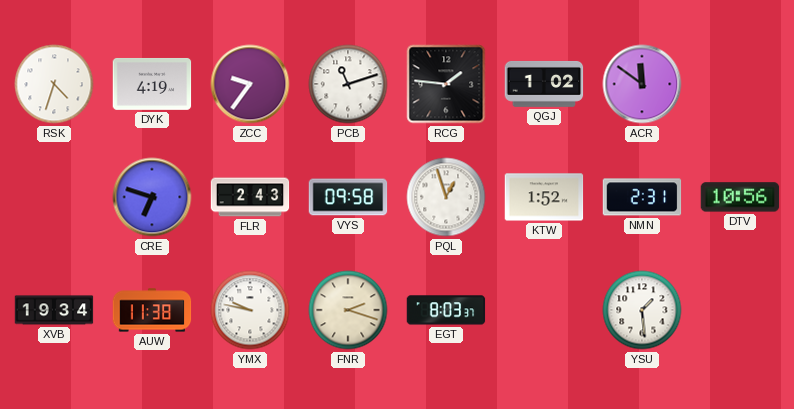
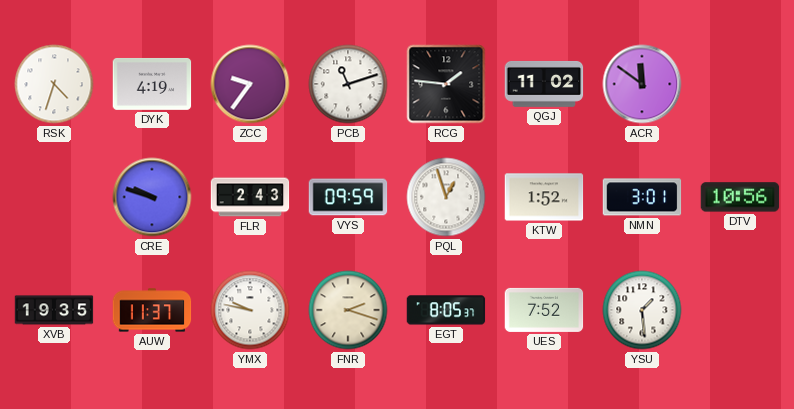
QGJ: 1:02 -> 11:02
CRE: 6:48 -> 9:48
VYS: 09:58 -> 09:59
NMN: 2:31 -> 3:01
XVB: 19:34 -> 19:35
AUW: 11:38 -> 11:37
EGT: 8:03 -> 8:05
UES: none -> 7:52
